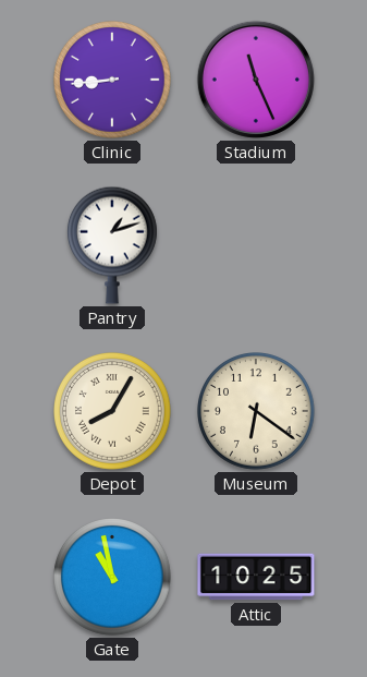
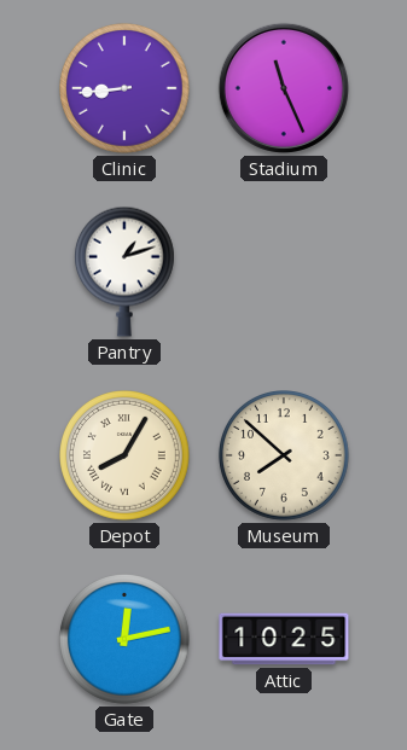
Museum: 6:21 -> 7:52
Gate: 10:58 -> 12:13
